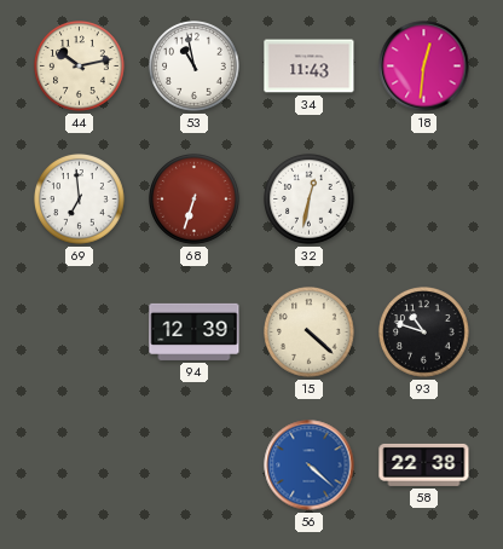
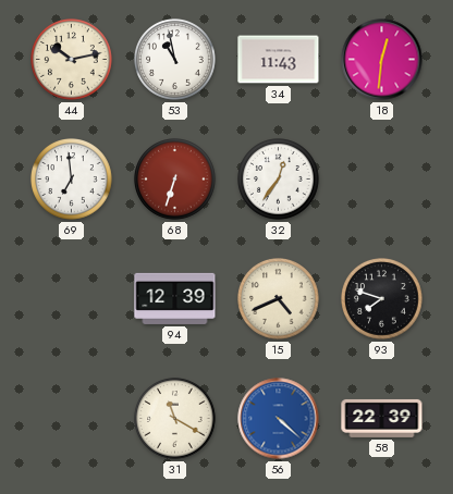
32: 12:32 -> 12:36
15: 4:22 -> 4:41
93: 10:48 -> 7:48
31: none -> 11:20
58: 22:38 -> 22:39
